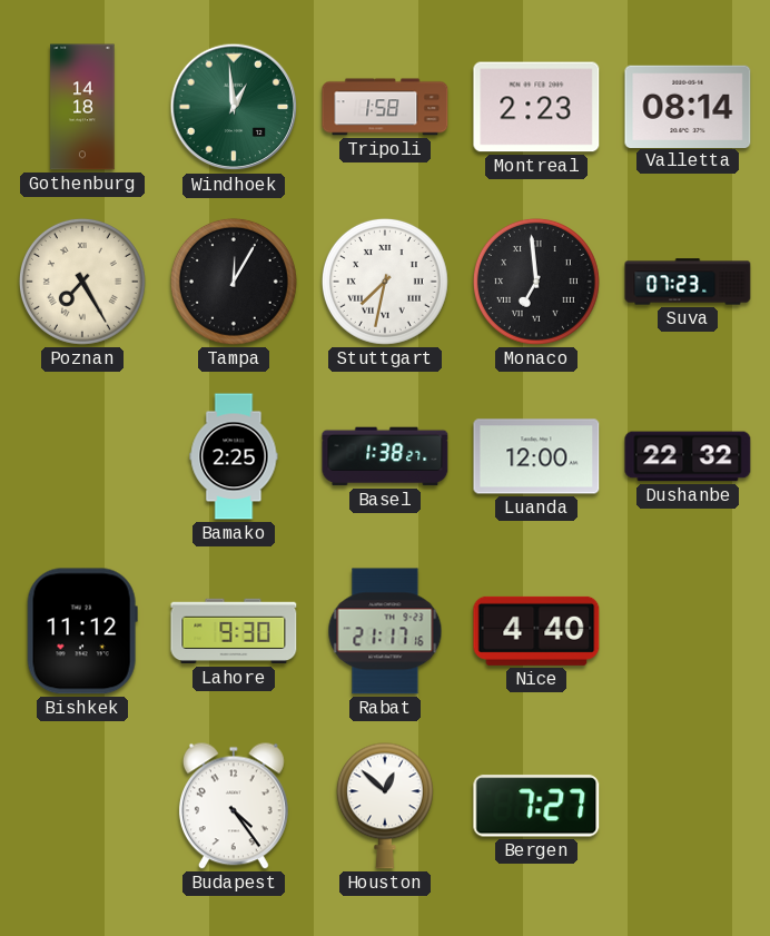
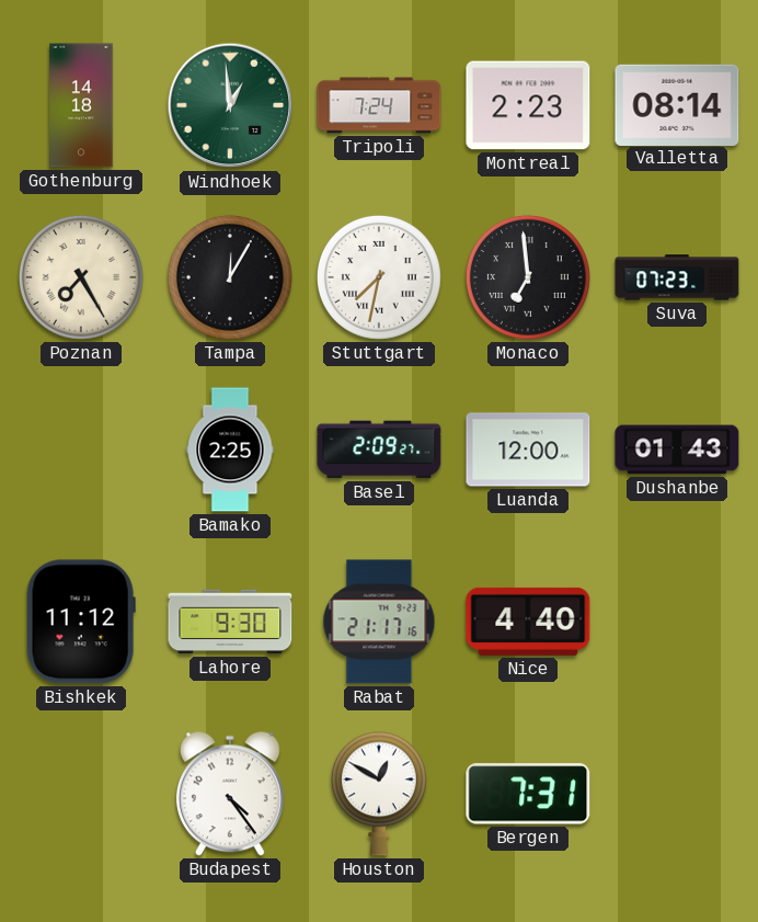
Tripoli: 1:58 -> 7:24
Basel: 1:38 -> 2:09
Dushanbe: 22:32 -> 01:43
Houston: 12:52 -> 12:50
Bergen: 7:27 -> 7:31
